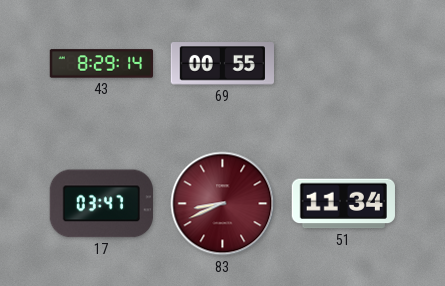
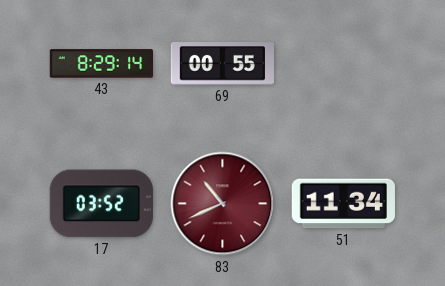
17: 03:47 -> 03:52
83: 8:41 -> 10:41
